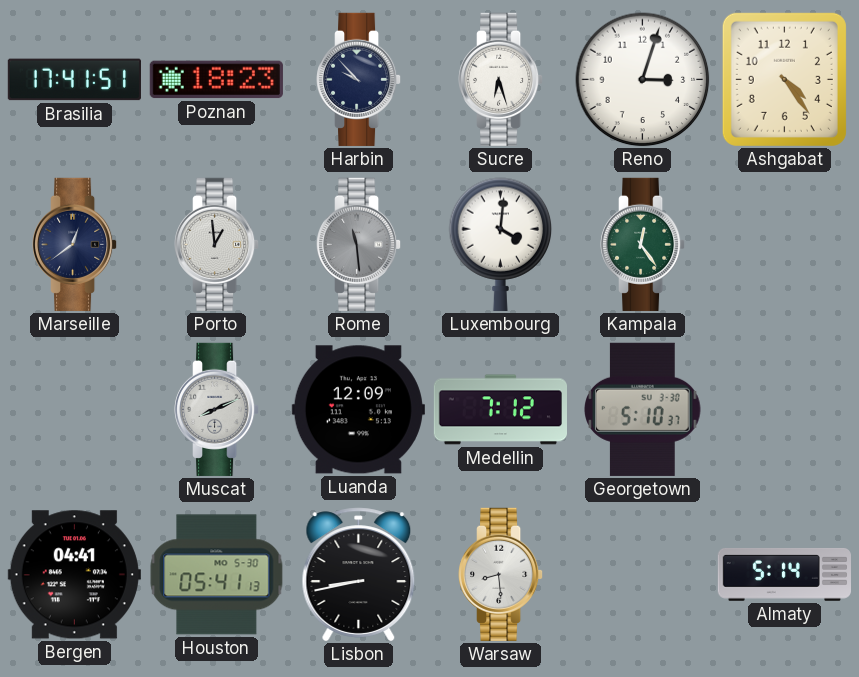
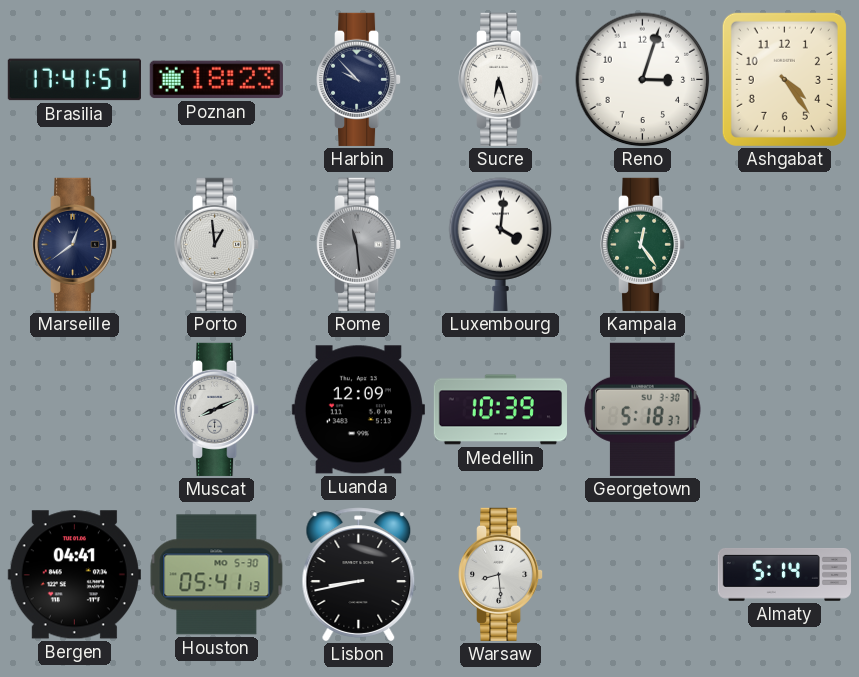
Medellin: 7:12 -> 10:39
Georgetown: 5:10 -> 5:18
